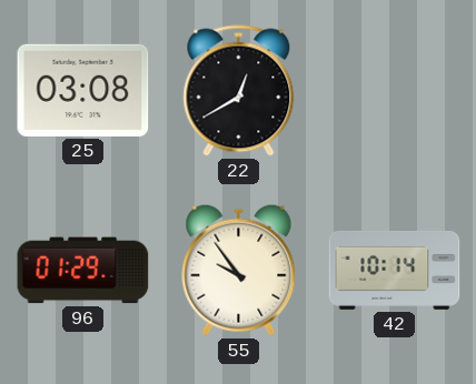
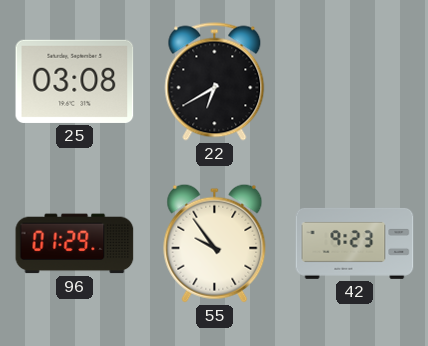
22: 12:40 -> 6:40
42: 10:14 -> 9:23
